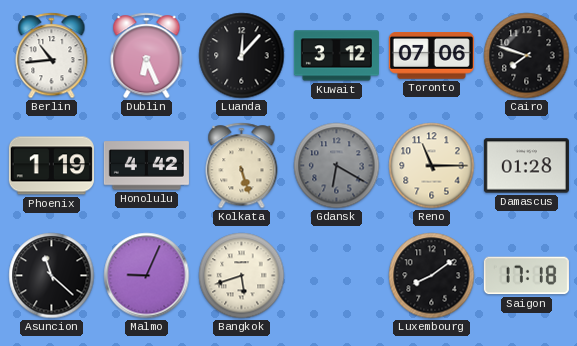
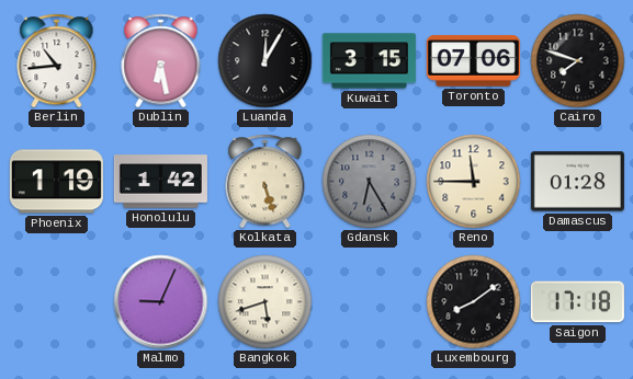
Dublin: 6:26 -> 6:28
Luanda: 12:07 -> 12:05
Kuwait: 3:12 -> 3:15
Honolulu: 4:42 -> 1:42
Gdansk: 6:20 -> 6:25
Reno: 11:15 -> 11:45
Asuncion: 11:22 -> none
